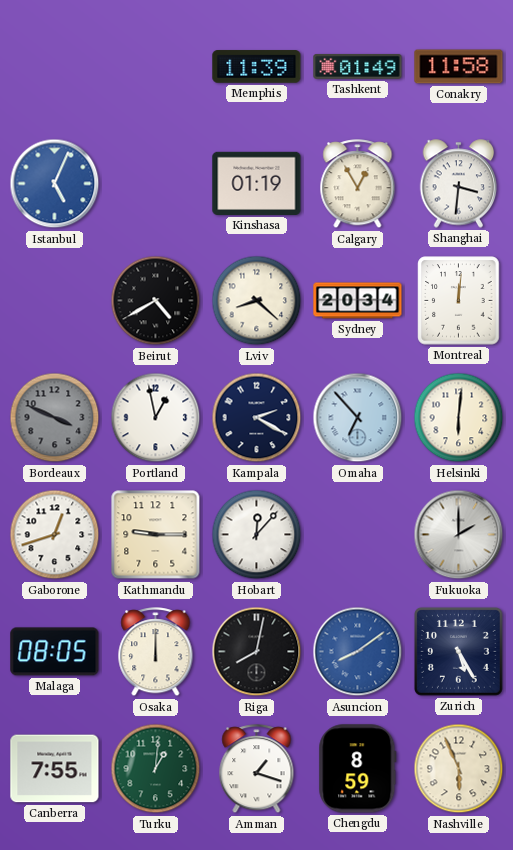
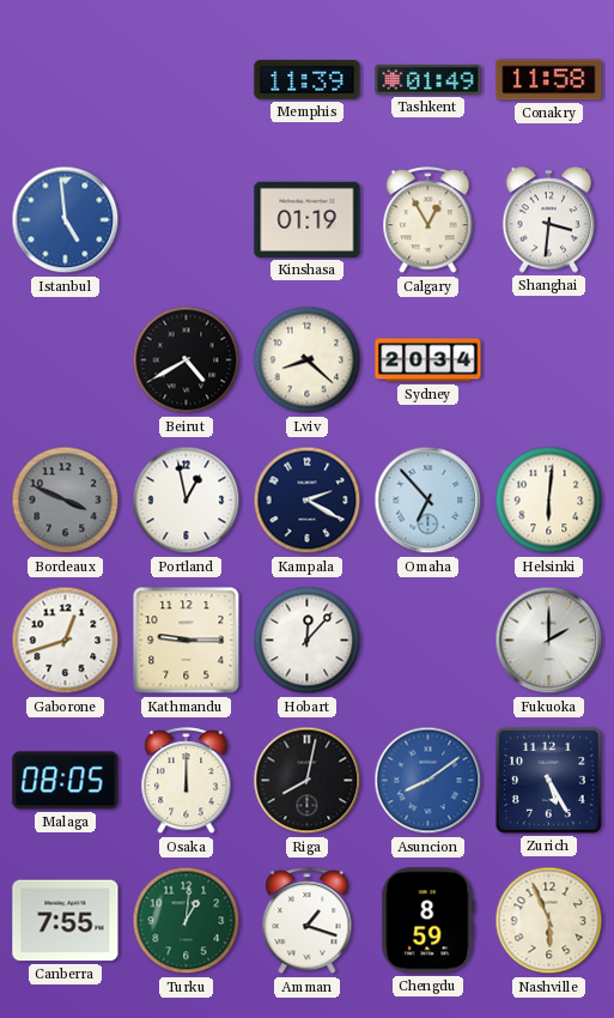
Istanbul: 5:04 -> 4:59
Montreal: 12:01 -> none
